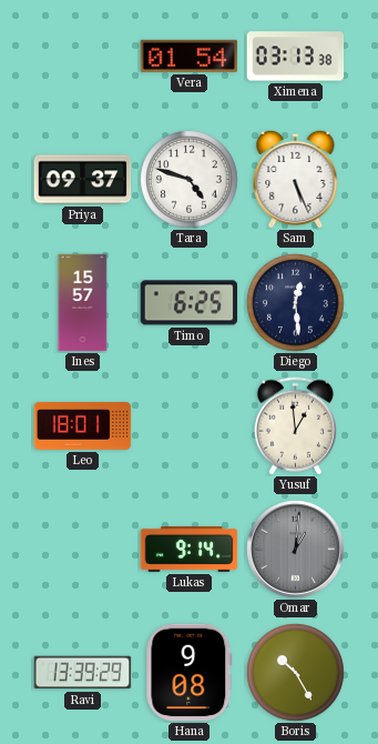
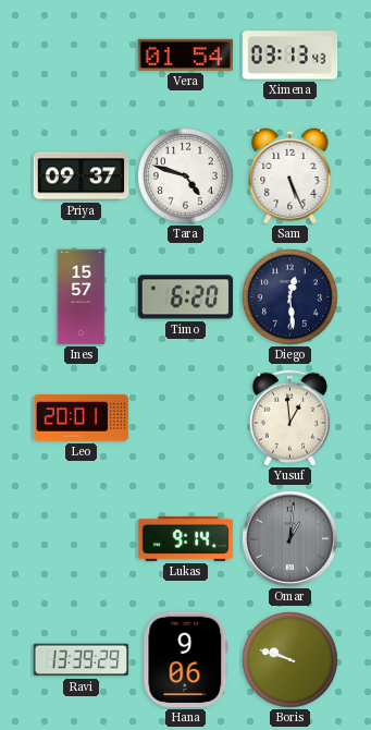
Ximena: 03:13:38 -> 03:13:43
Timo: 6:25 -> 6:20
Leo: 18:01 -> 20:01
Hana: 9:08 -> 9:06
Boris: 10:25 -> 9:48
